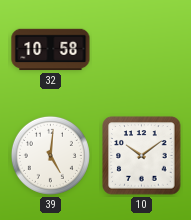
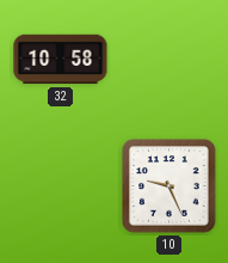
39: 5:01 -> none
10: 10:09 -> 9:26
